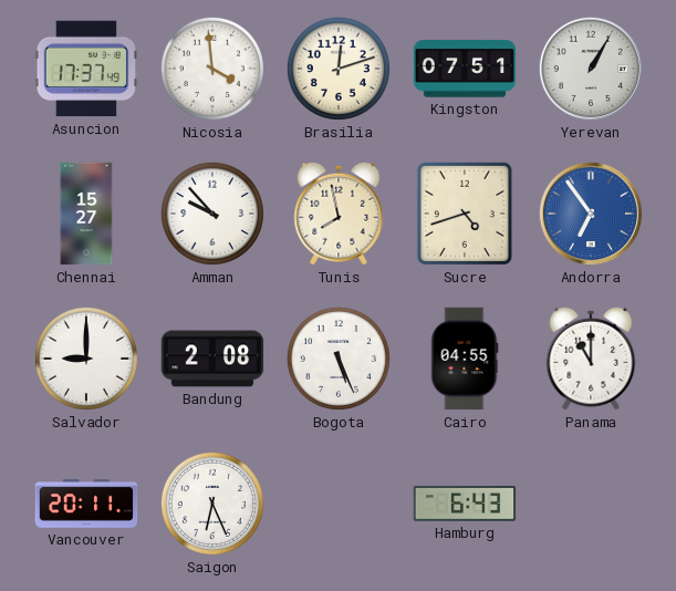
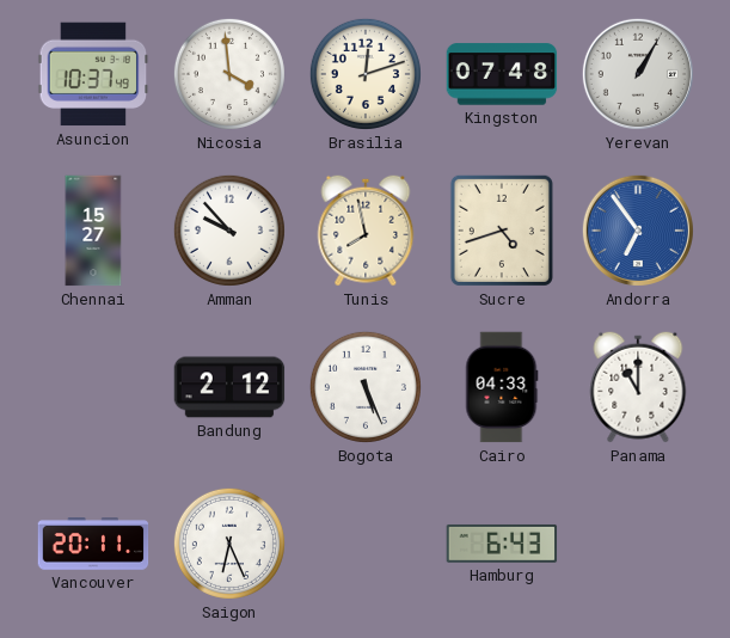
Asuncion: 17:37 -> 10:37
Kingston: 07:51 -> 07:48
Salvador: 9:00 -> none
Bandung: 2:08 -> 2:12
Cairo: 04:55 -> 04:33
